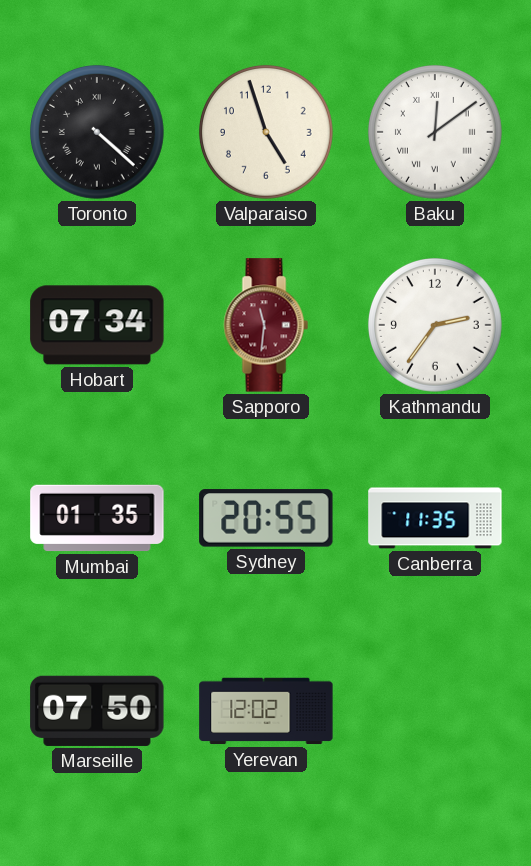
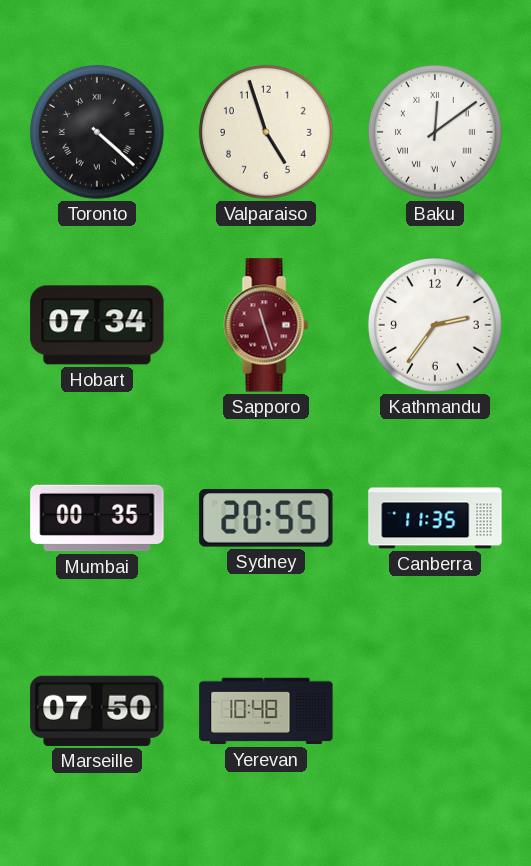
Sapporo: 11:31 -> 11:27
Mumbai: 01:35 -> 00:35
Yerevan: 12:02 -> 10:48
